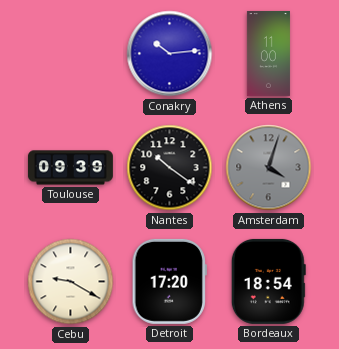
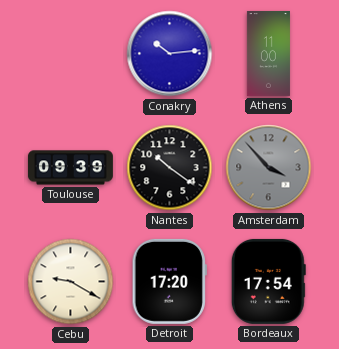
Amsterdam: 4:03 -> 3:53
Bordeaux: 18:54 -> 17:54
